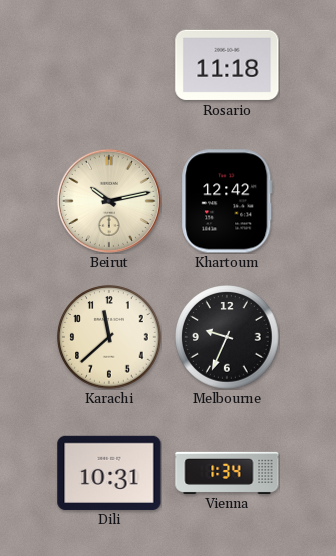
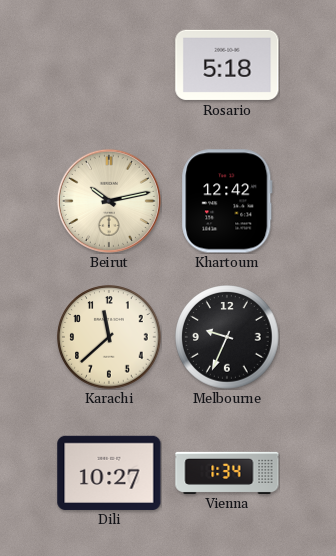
Rosario: 11:18 -> 5:18
Dili: 10:31 -> 10:27
